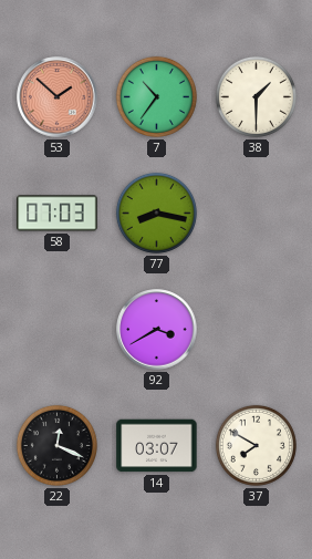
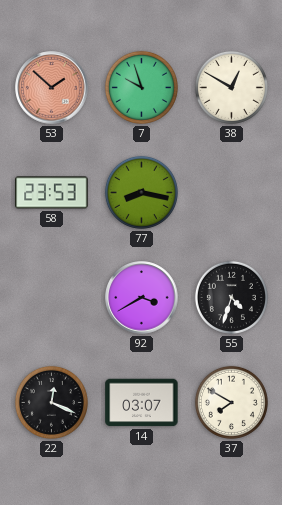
7: 10:36 -> 9:57
38: 1:30 -> 12:50
58: 07:03 -> 23:53
55: none -> 4:33
